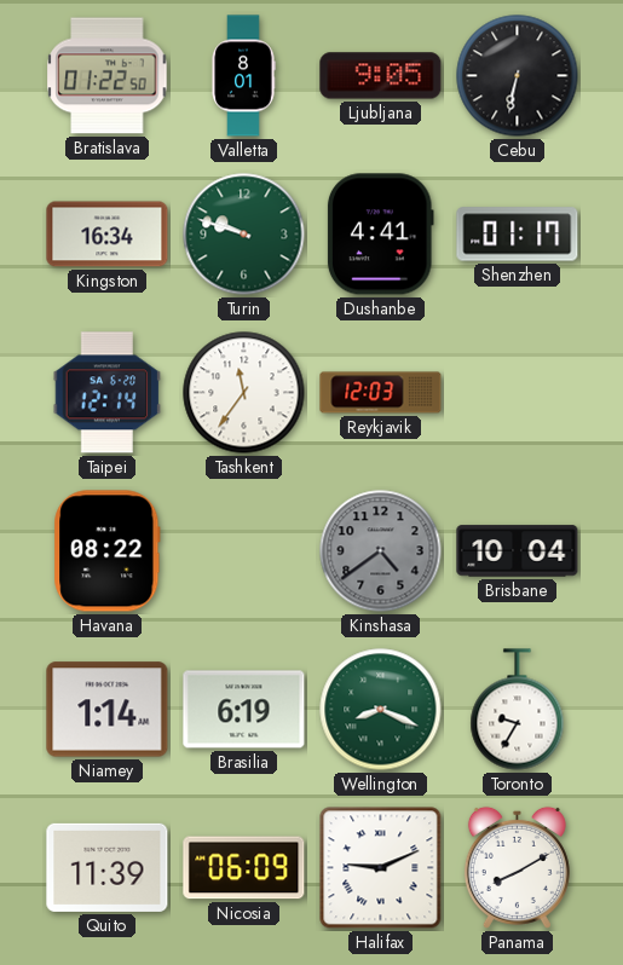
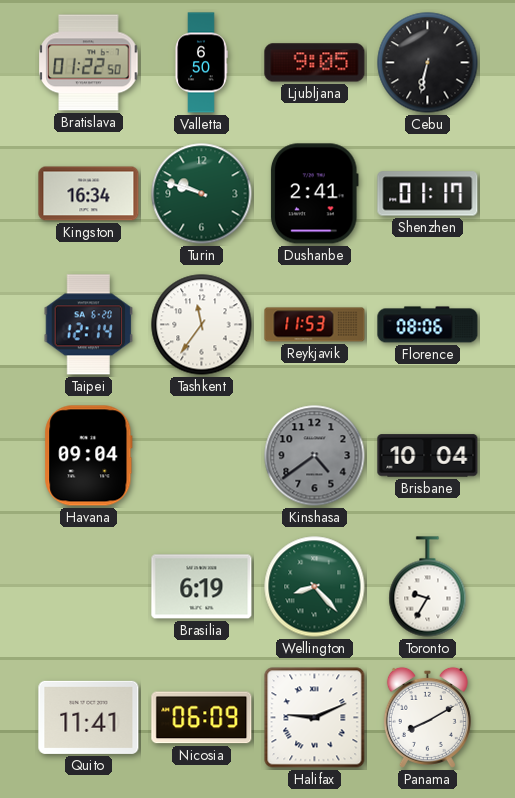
Valletta: 8:01 -> 6:50
Dushanbe: 4:41 -> 2:41
Reykjavik: 12:03 -> 11:53
Florence: none -> 08:06
Havana: 08:22 -> 09:04
Niamey: 1:14 -> none
Wellington: 8:19 -> 8:23
Quito: 11:39 -> 11:41
